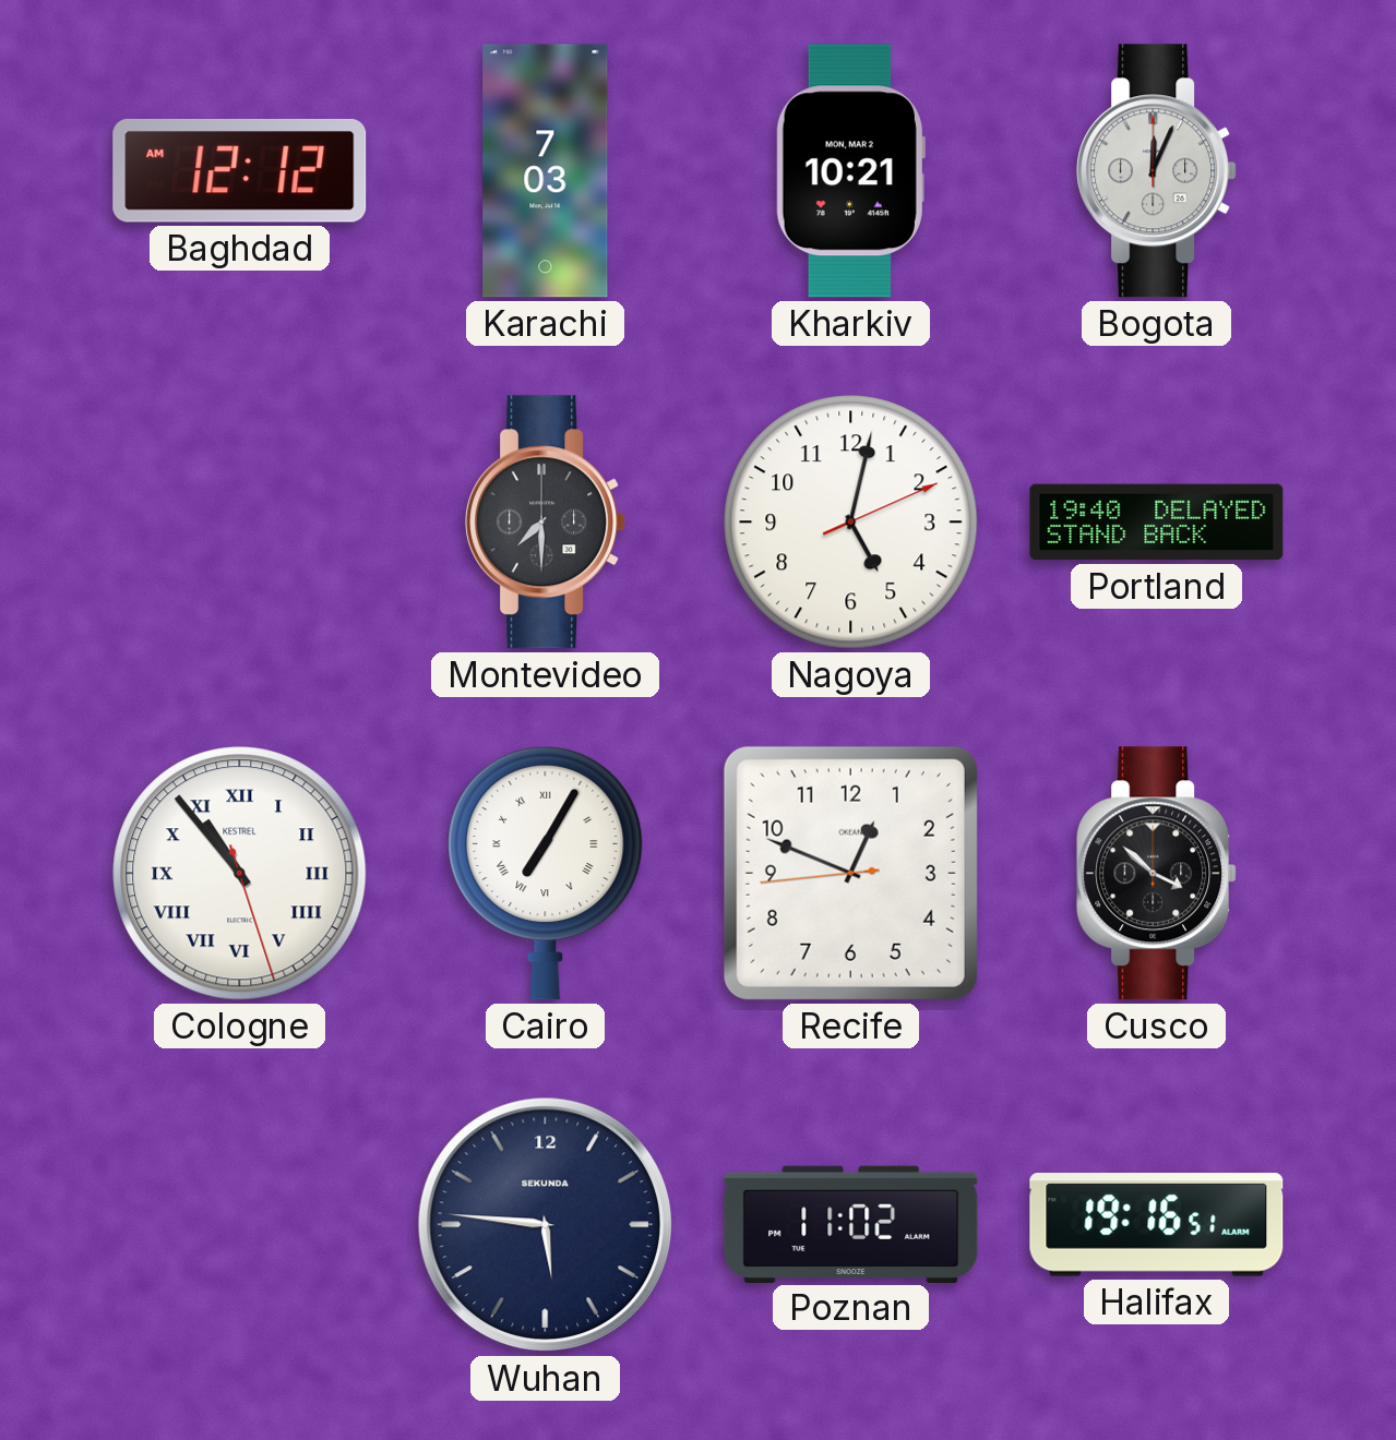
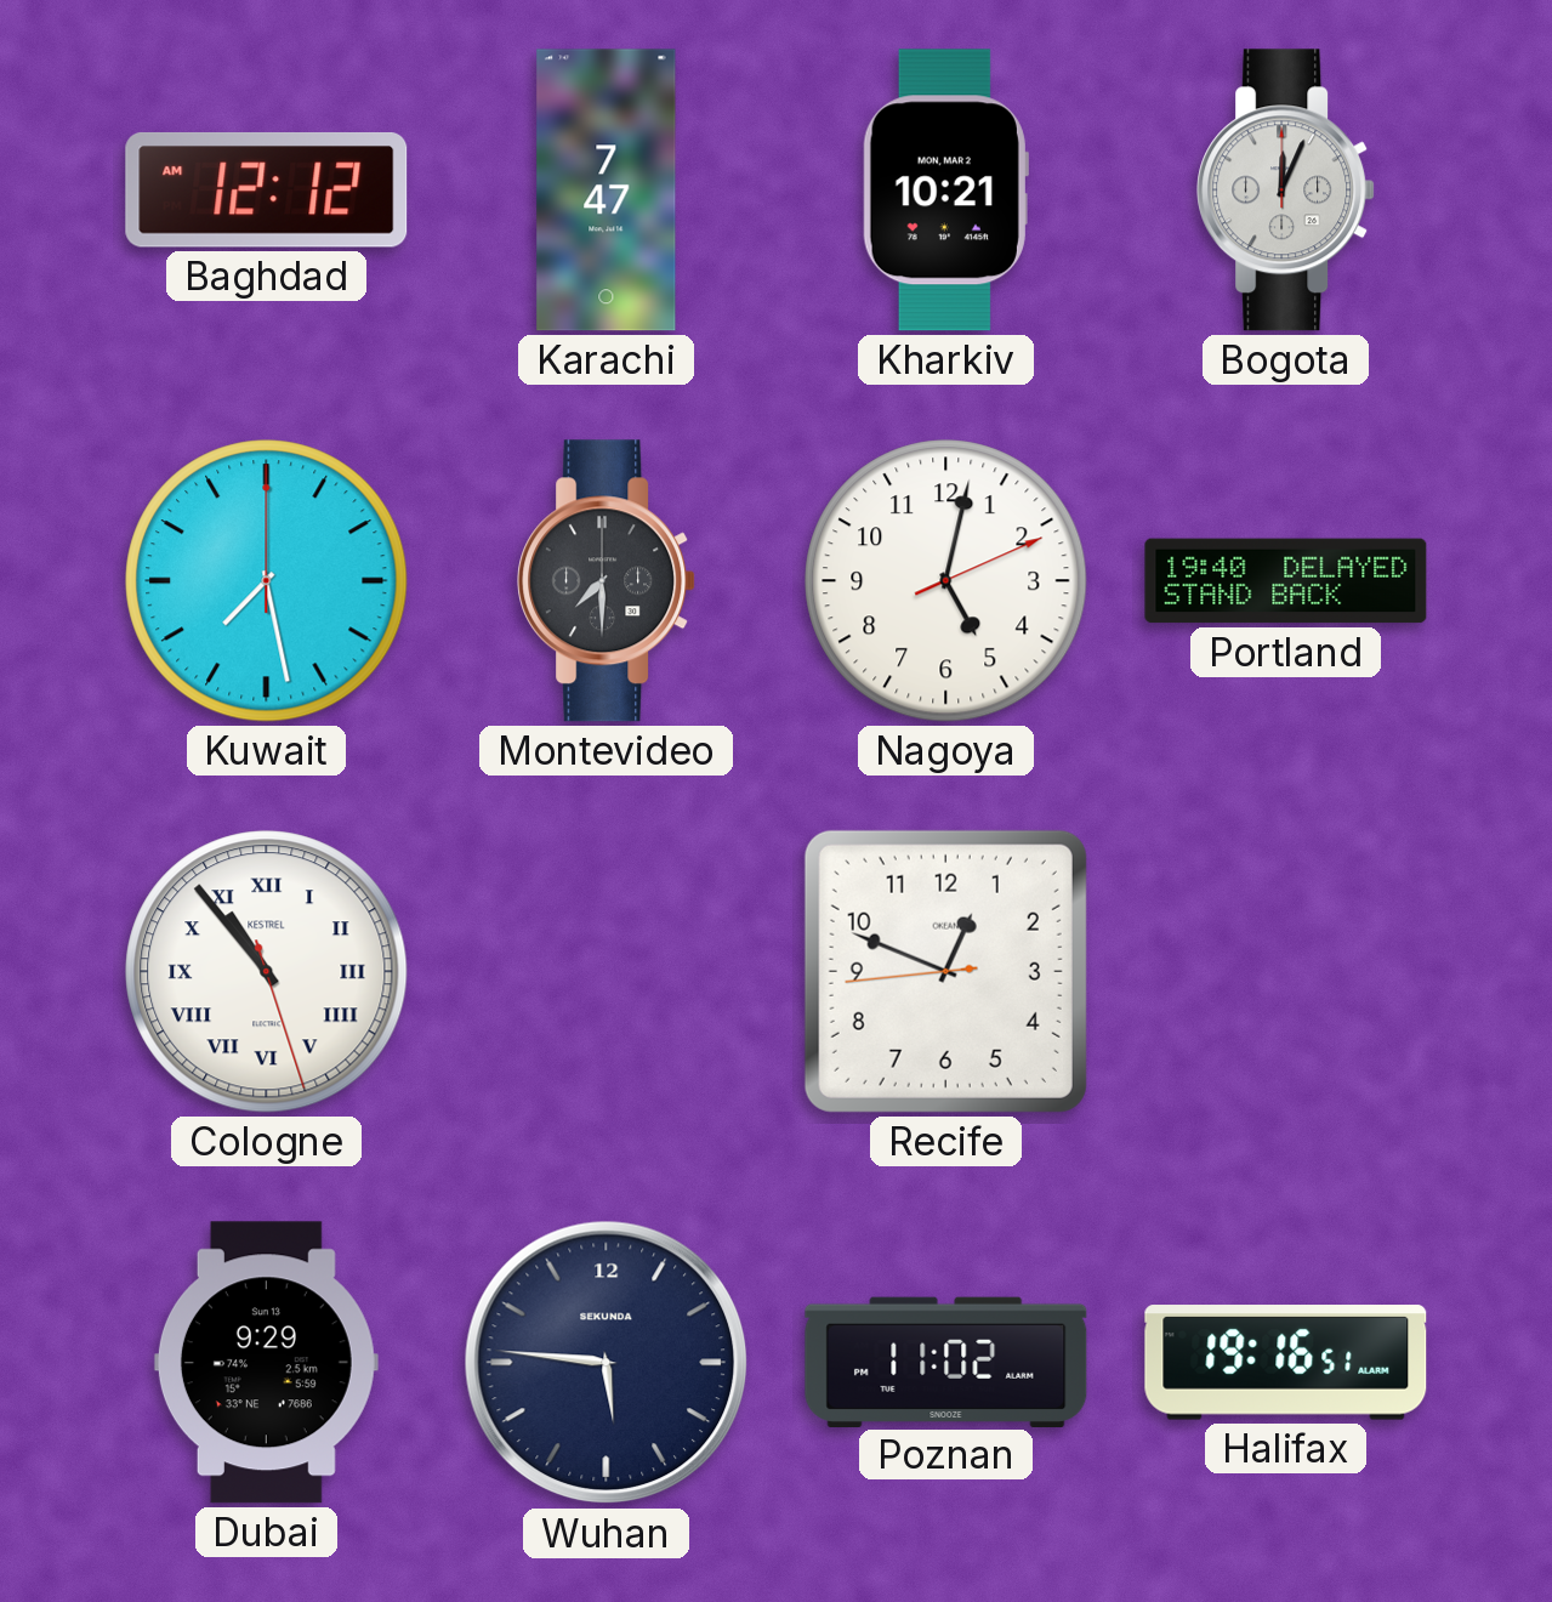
Karachi: 7:03 -> 7:47
Kuwait: none -> 7:28
Cairo: 7:05 -> none
Cusco: 3:52 -> none
Dubai: none -> 9:29
